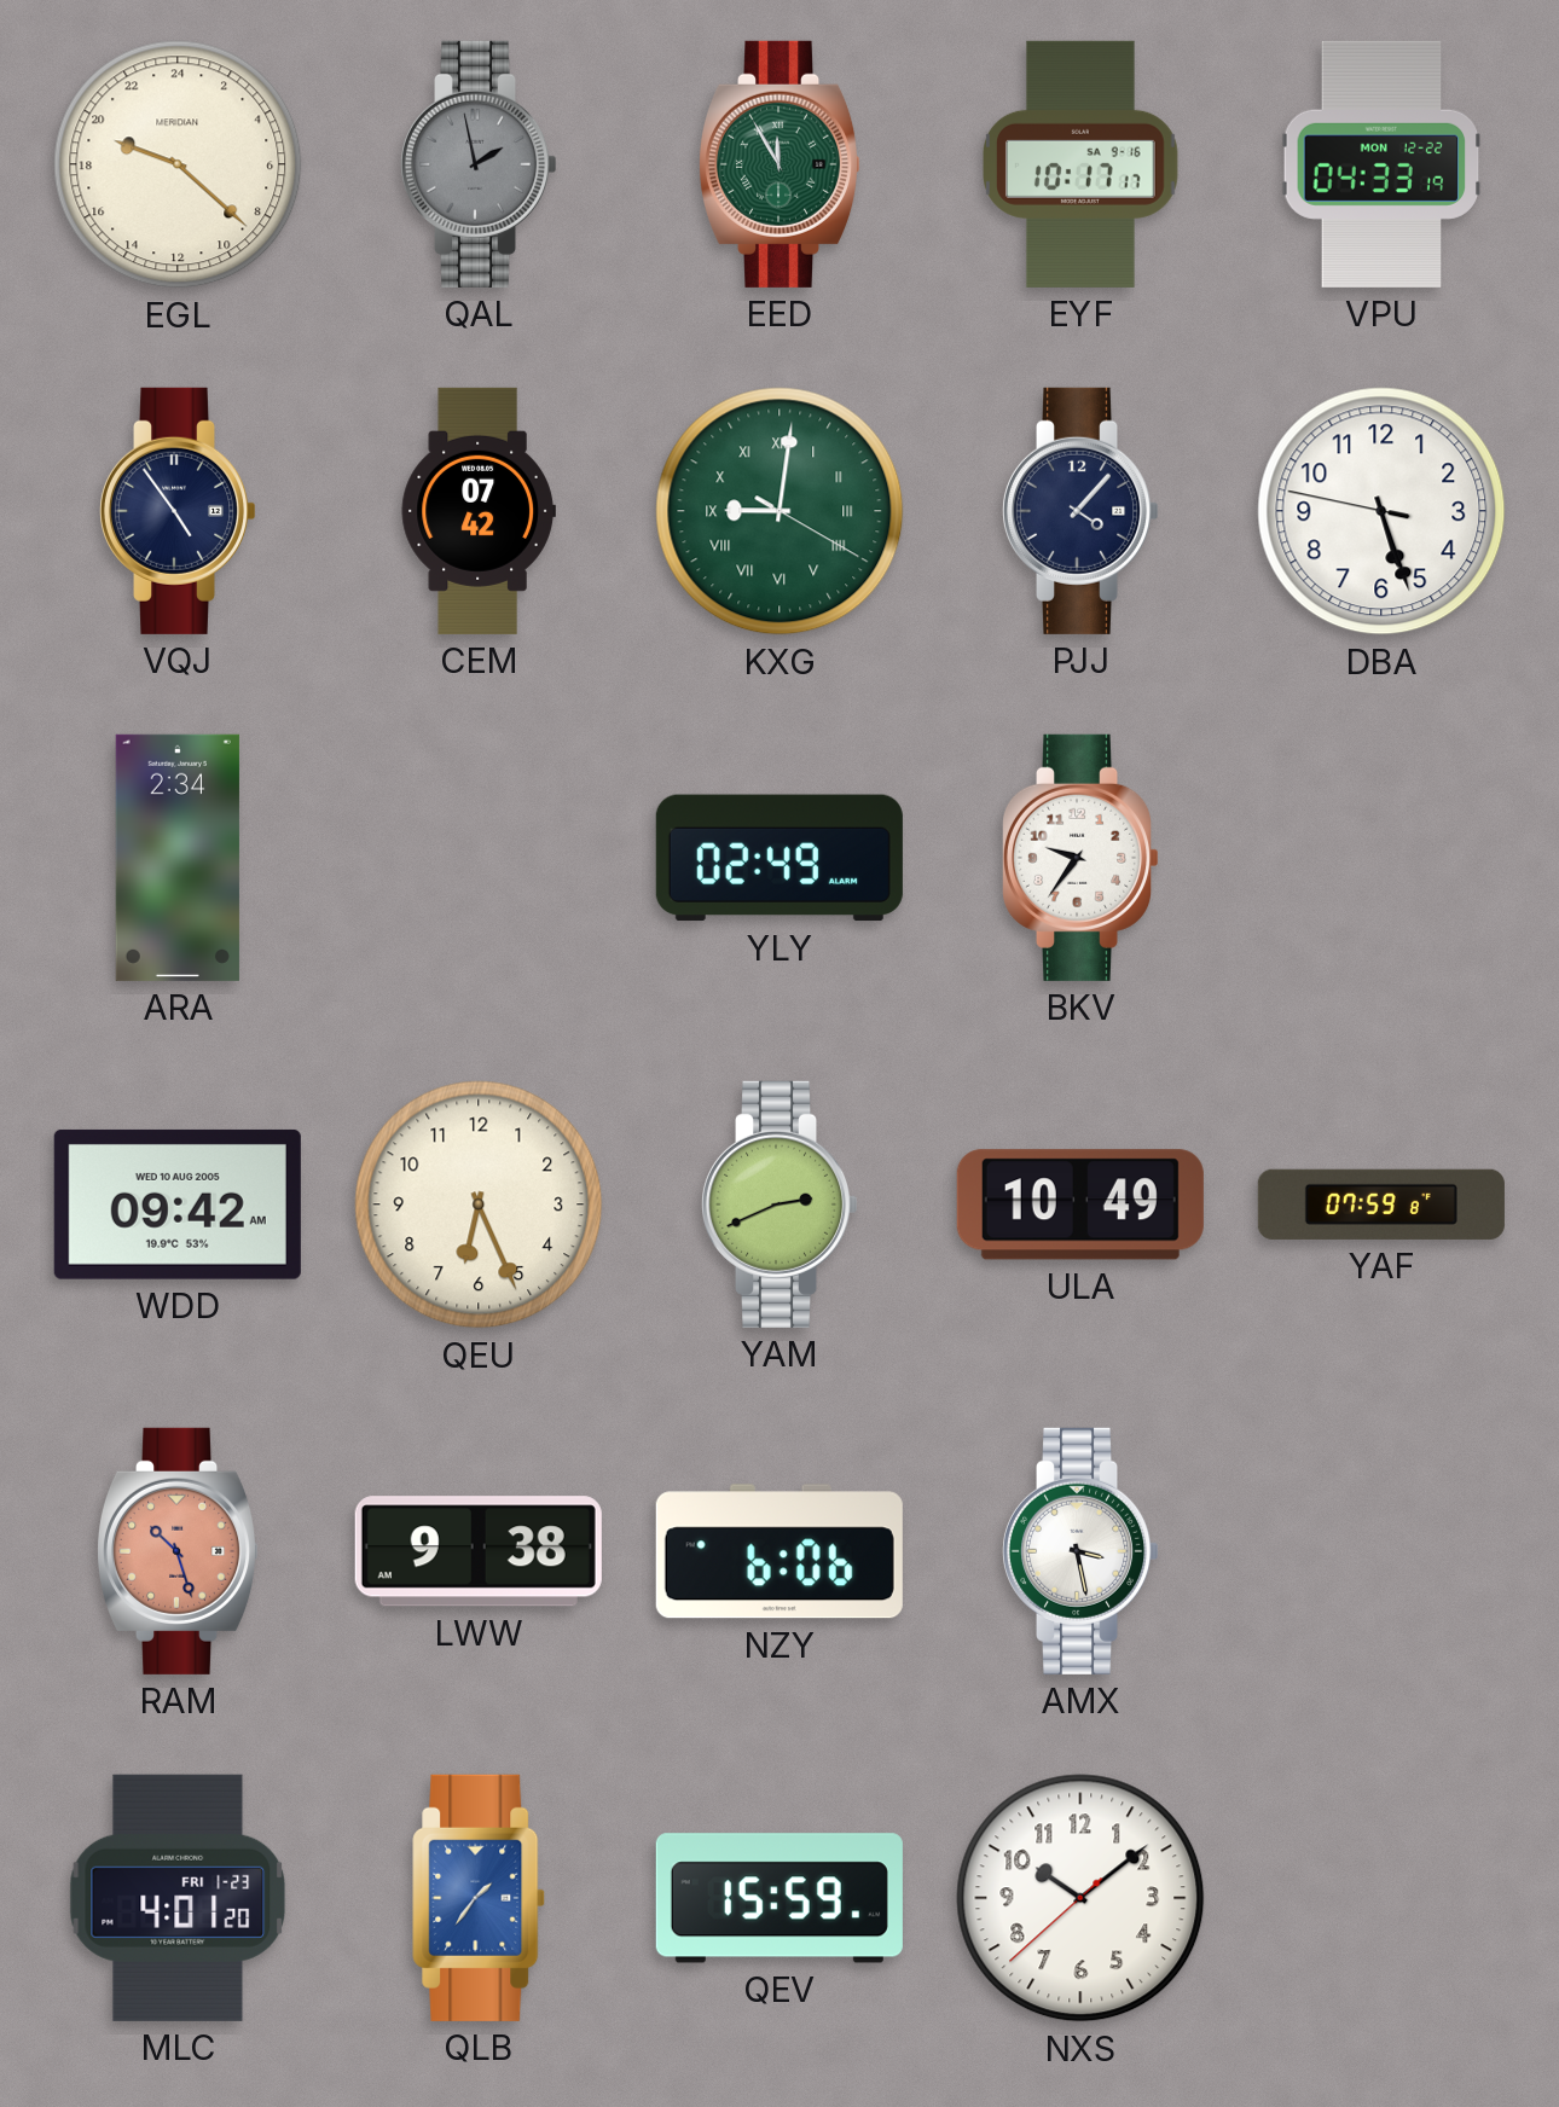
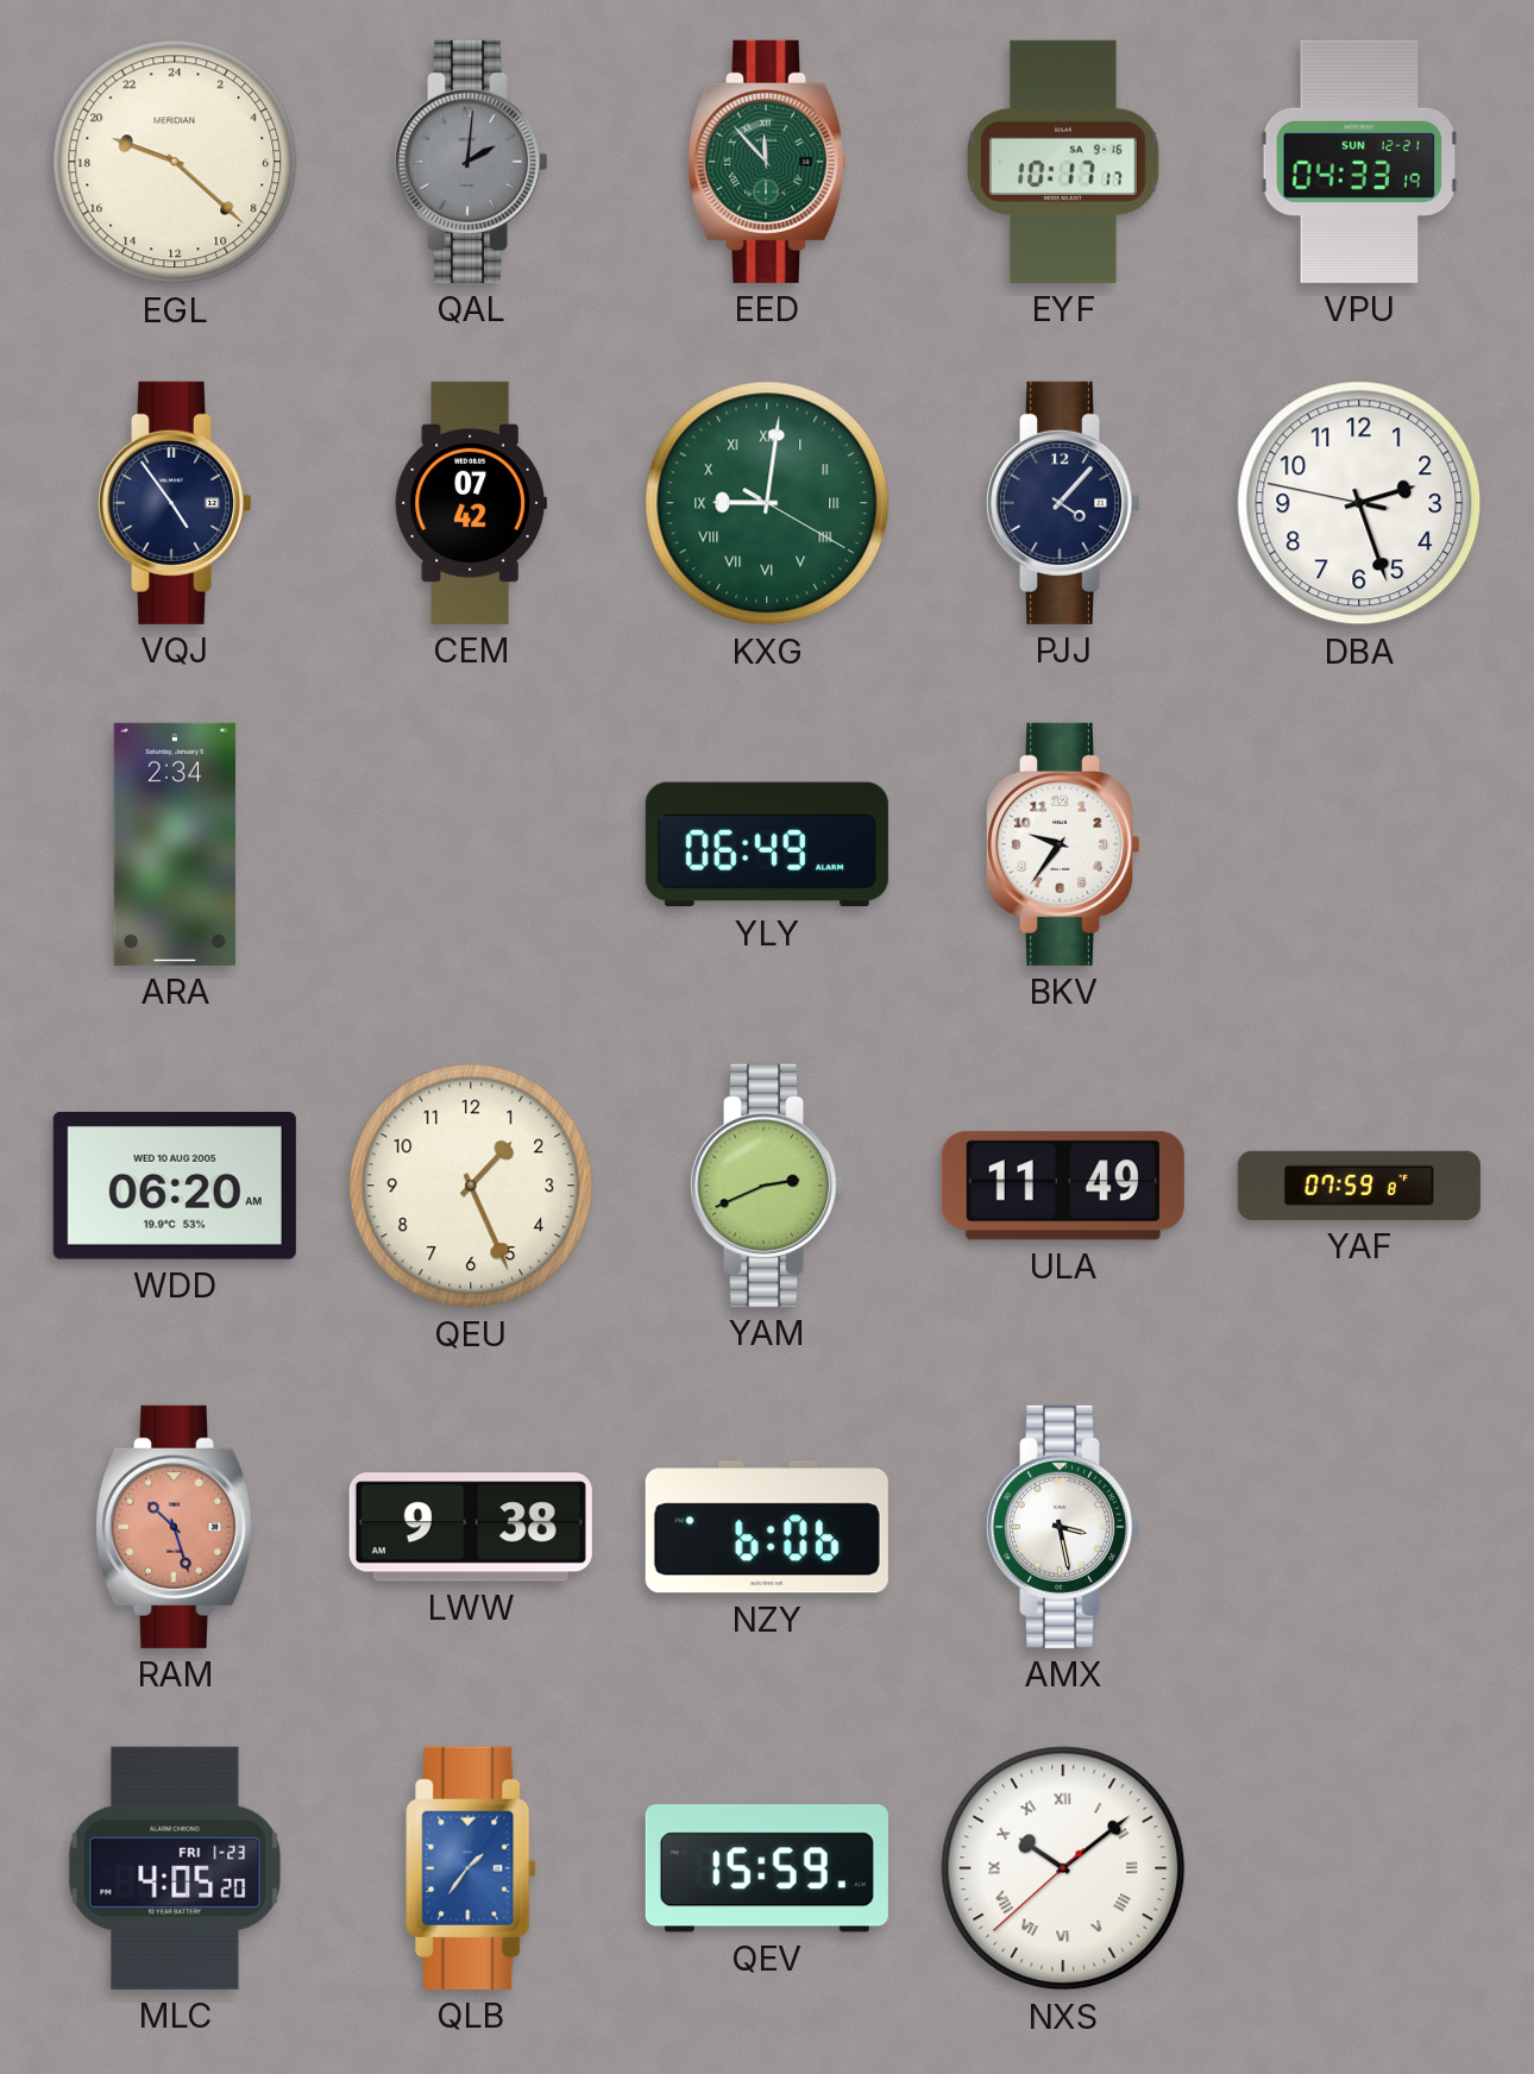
QAL: 1:58 -> 2:01
EED: 11:55 -> 11:53
VPU date: MON 12-22 -> SUN 12-21
DBA: 5:26 -> 2:26
YLY: 02:49 -> 06:49
WDD: 09:42 -> 06:20
QEU: 6:26 -> 1:26
ULA: 10:49 -> 11:49
MLC: 4:01 -> 4:05
NXS numerals: Arabic -> Roman
